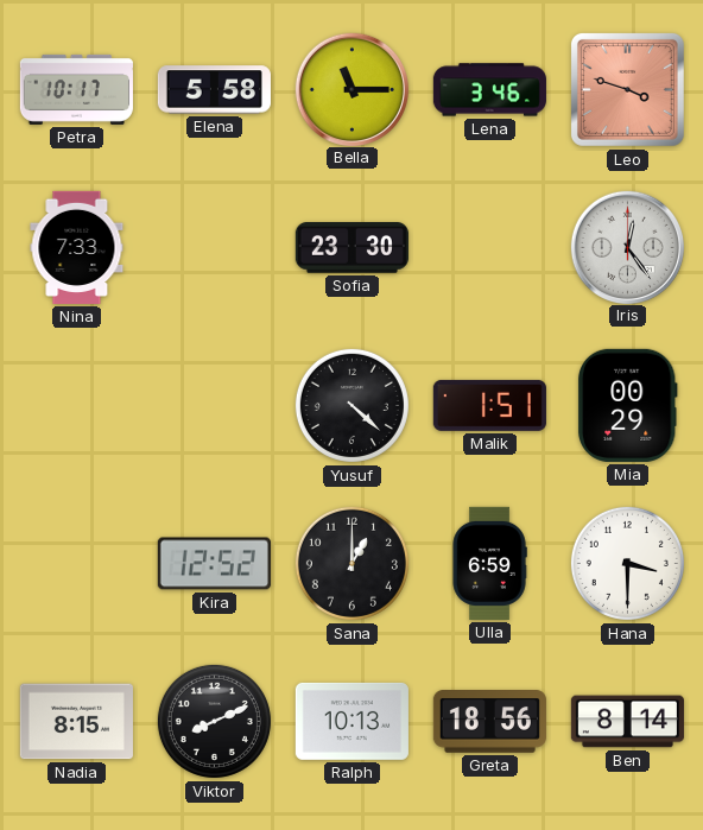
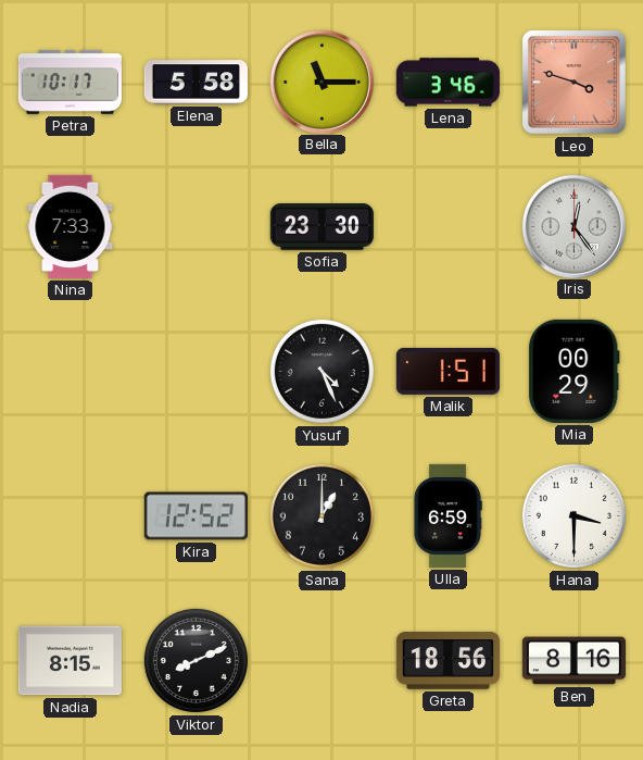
Yusuf: 4:22 -> 4:26
Ralph: 10:13 -> none
Ben: 8:14 -> 8:16
